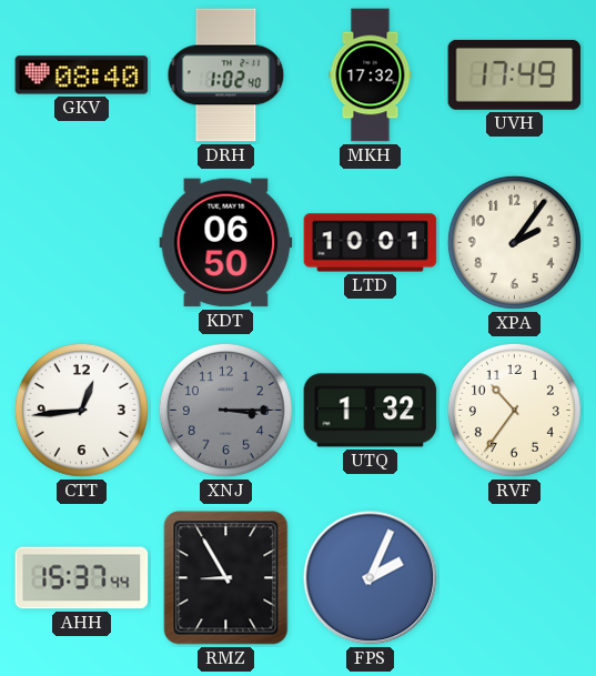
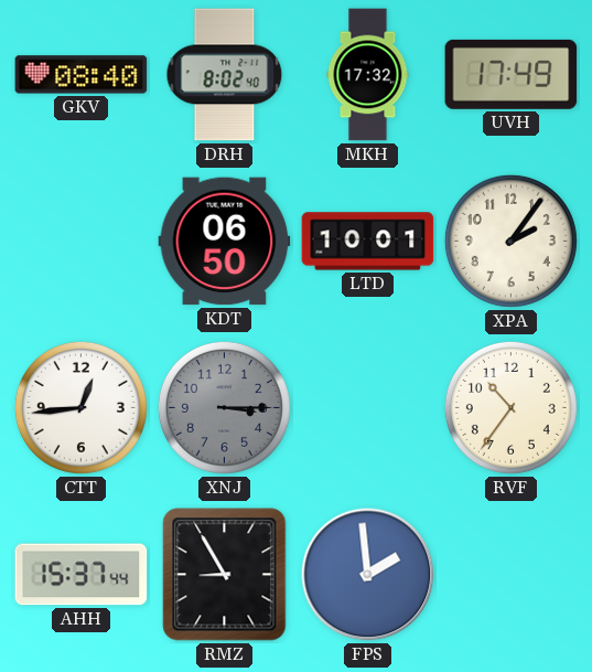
DRH: 1:02 -> 8:02
UTQ: 1:32 -> none
FPS: 2:04 -> 1:59
